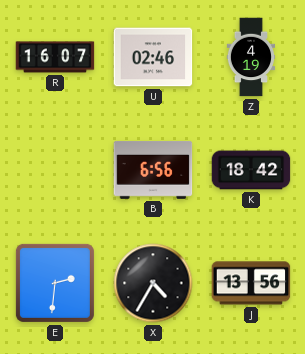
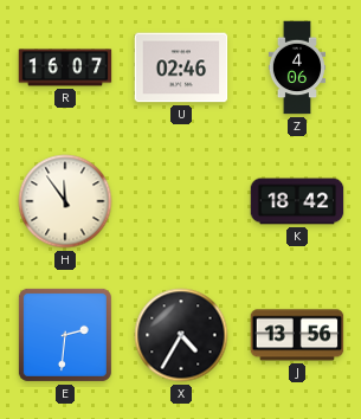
Z: 4:19 -> 4:06
H: none -> 11:54
B: 6:56 -> none
